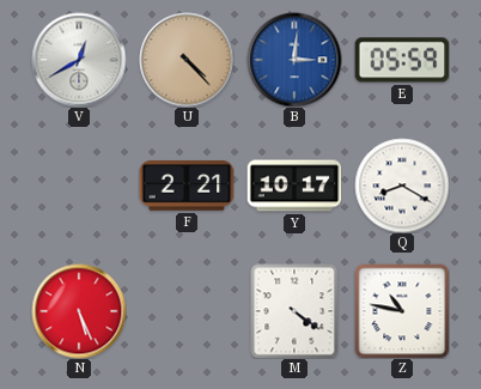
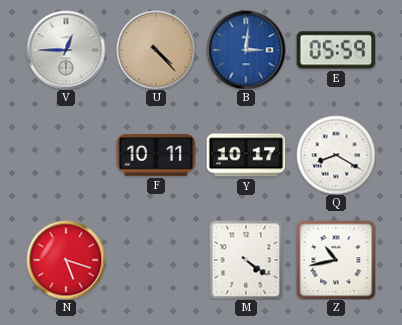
V: 12:40 -> 12:45
F: 2:21 -> 10:11
N: 5:26 -> 5:18
Z: 10:47 -> 10:43
